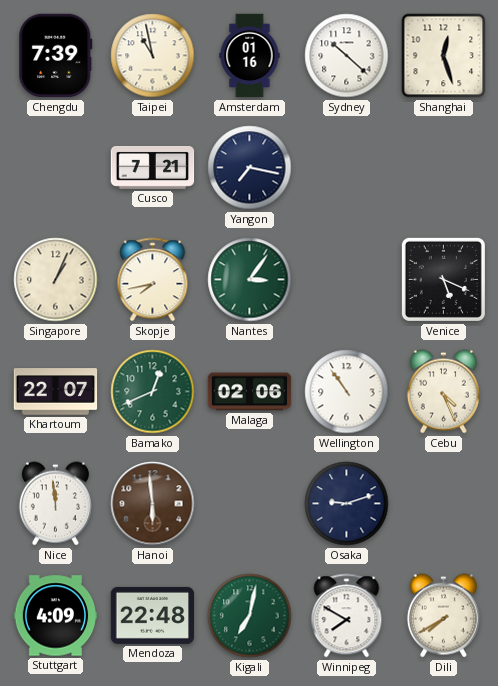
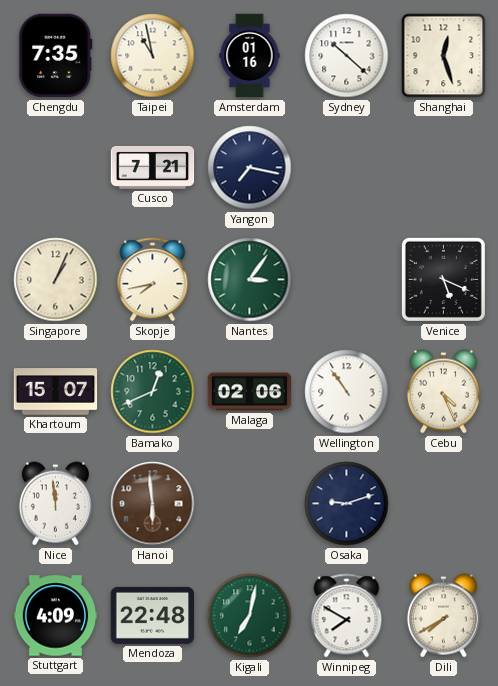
Chengdu: 7:39 -> 7:35
Khartoum: 22:07 -> 15:07
